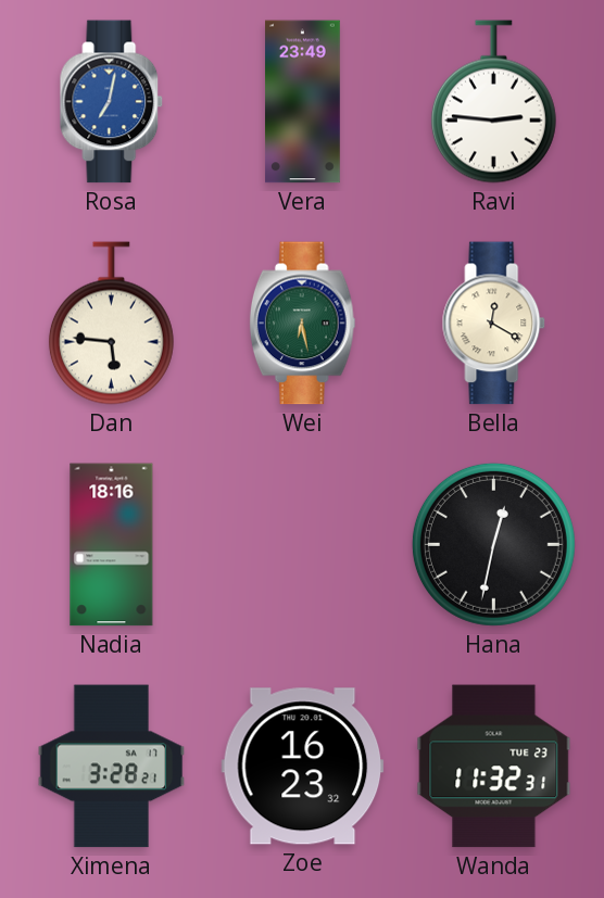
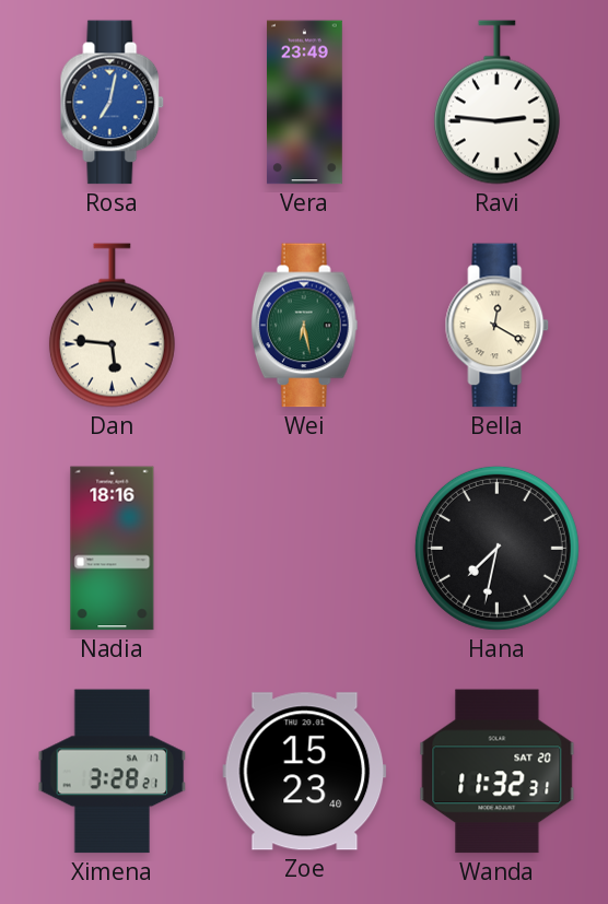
Hana: 12:32 -> 7:32
Zoe: 16:23 -> 15:23
Wanda date: TUE 23 -> SAT 20
